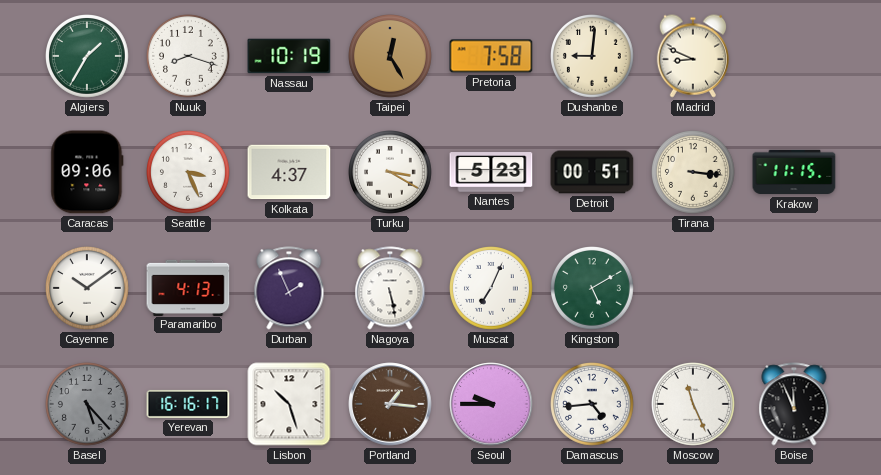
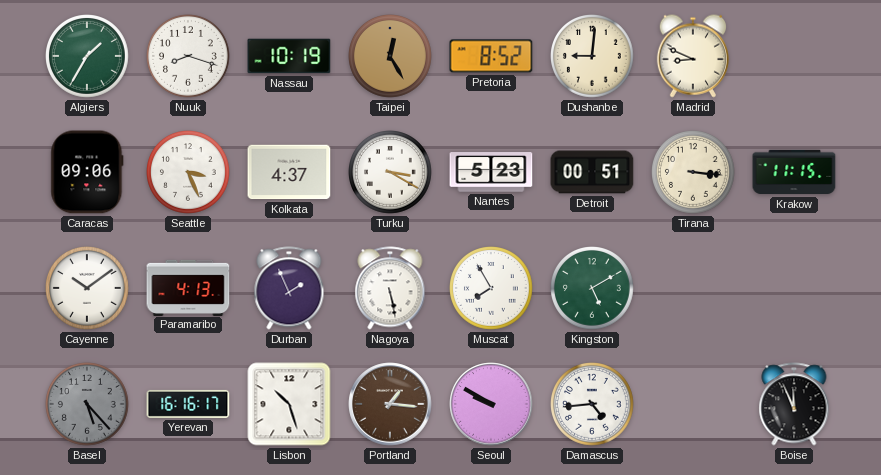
Pretoria: 7:58 -> 8:52
Muscat: 7:04 -> 7:55
Seoul: 9:45 -> 9:50
Moscow: 11:26 -> none
